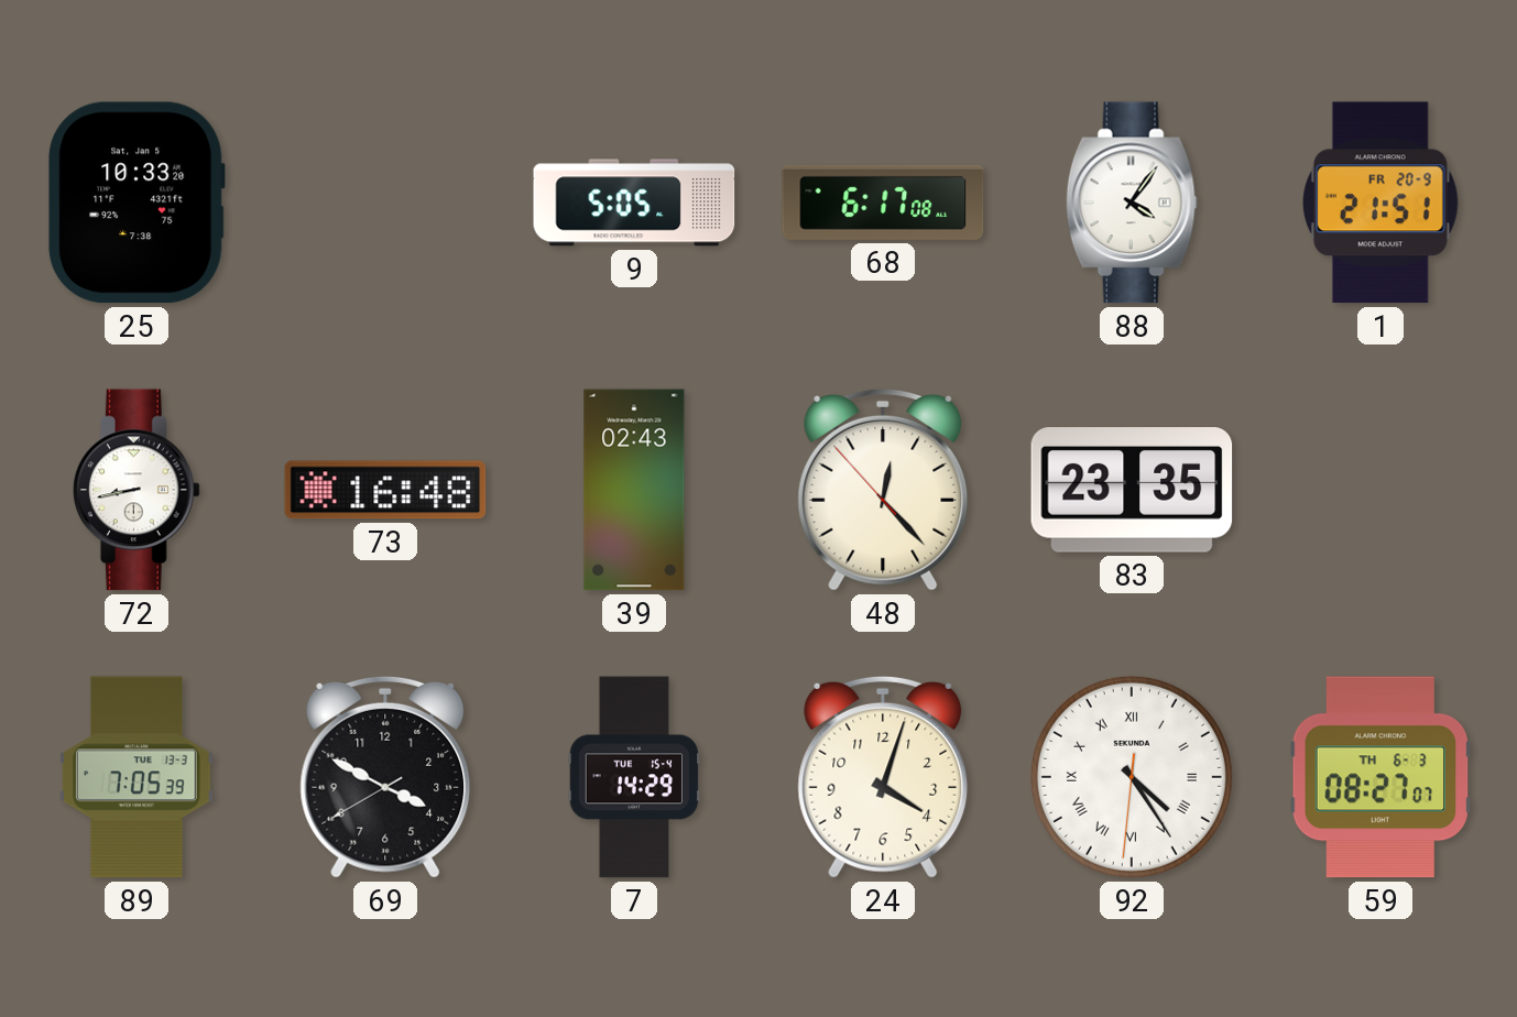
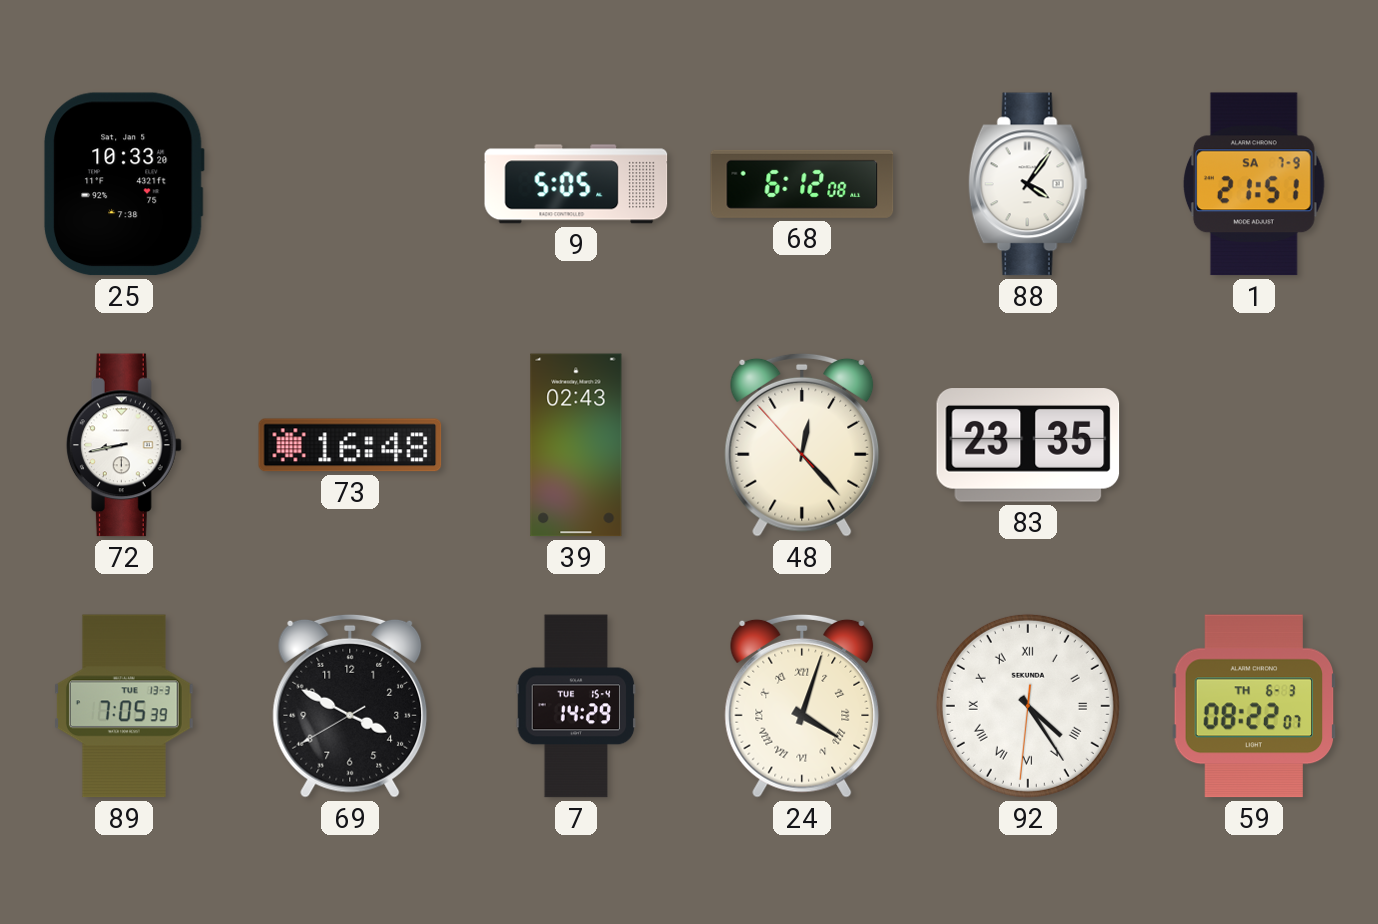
68: 6:17 -> 6:12
1 date: FR 20-9 -> SA 7-9
24 numerals: Arabic -> Roman
59: 08:27 -> 08:22
